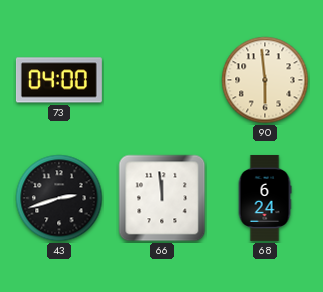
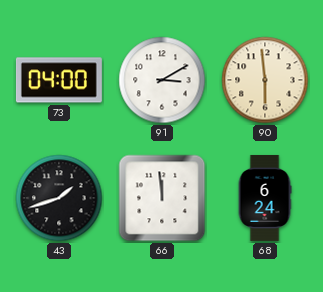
91: none -> 3:10
43: 2:42 -> 1:42
